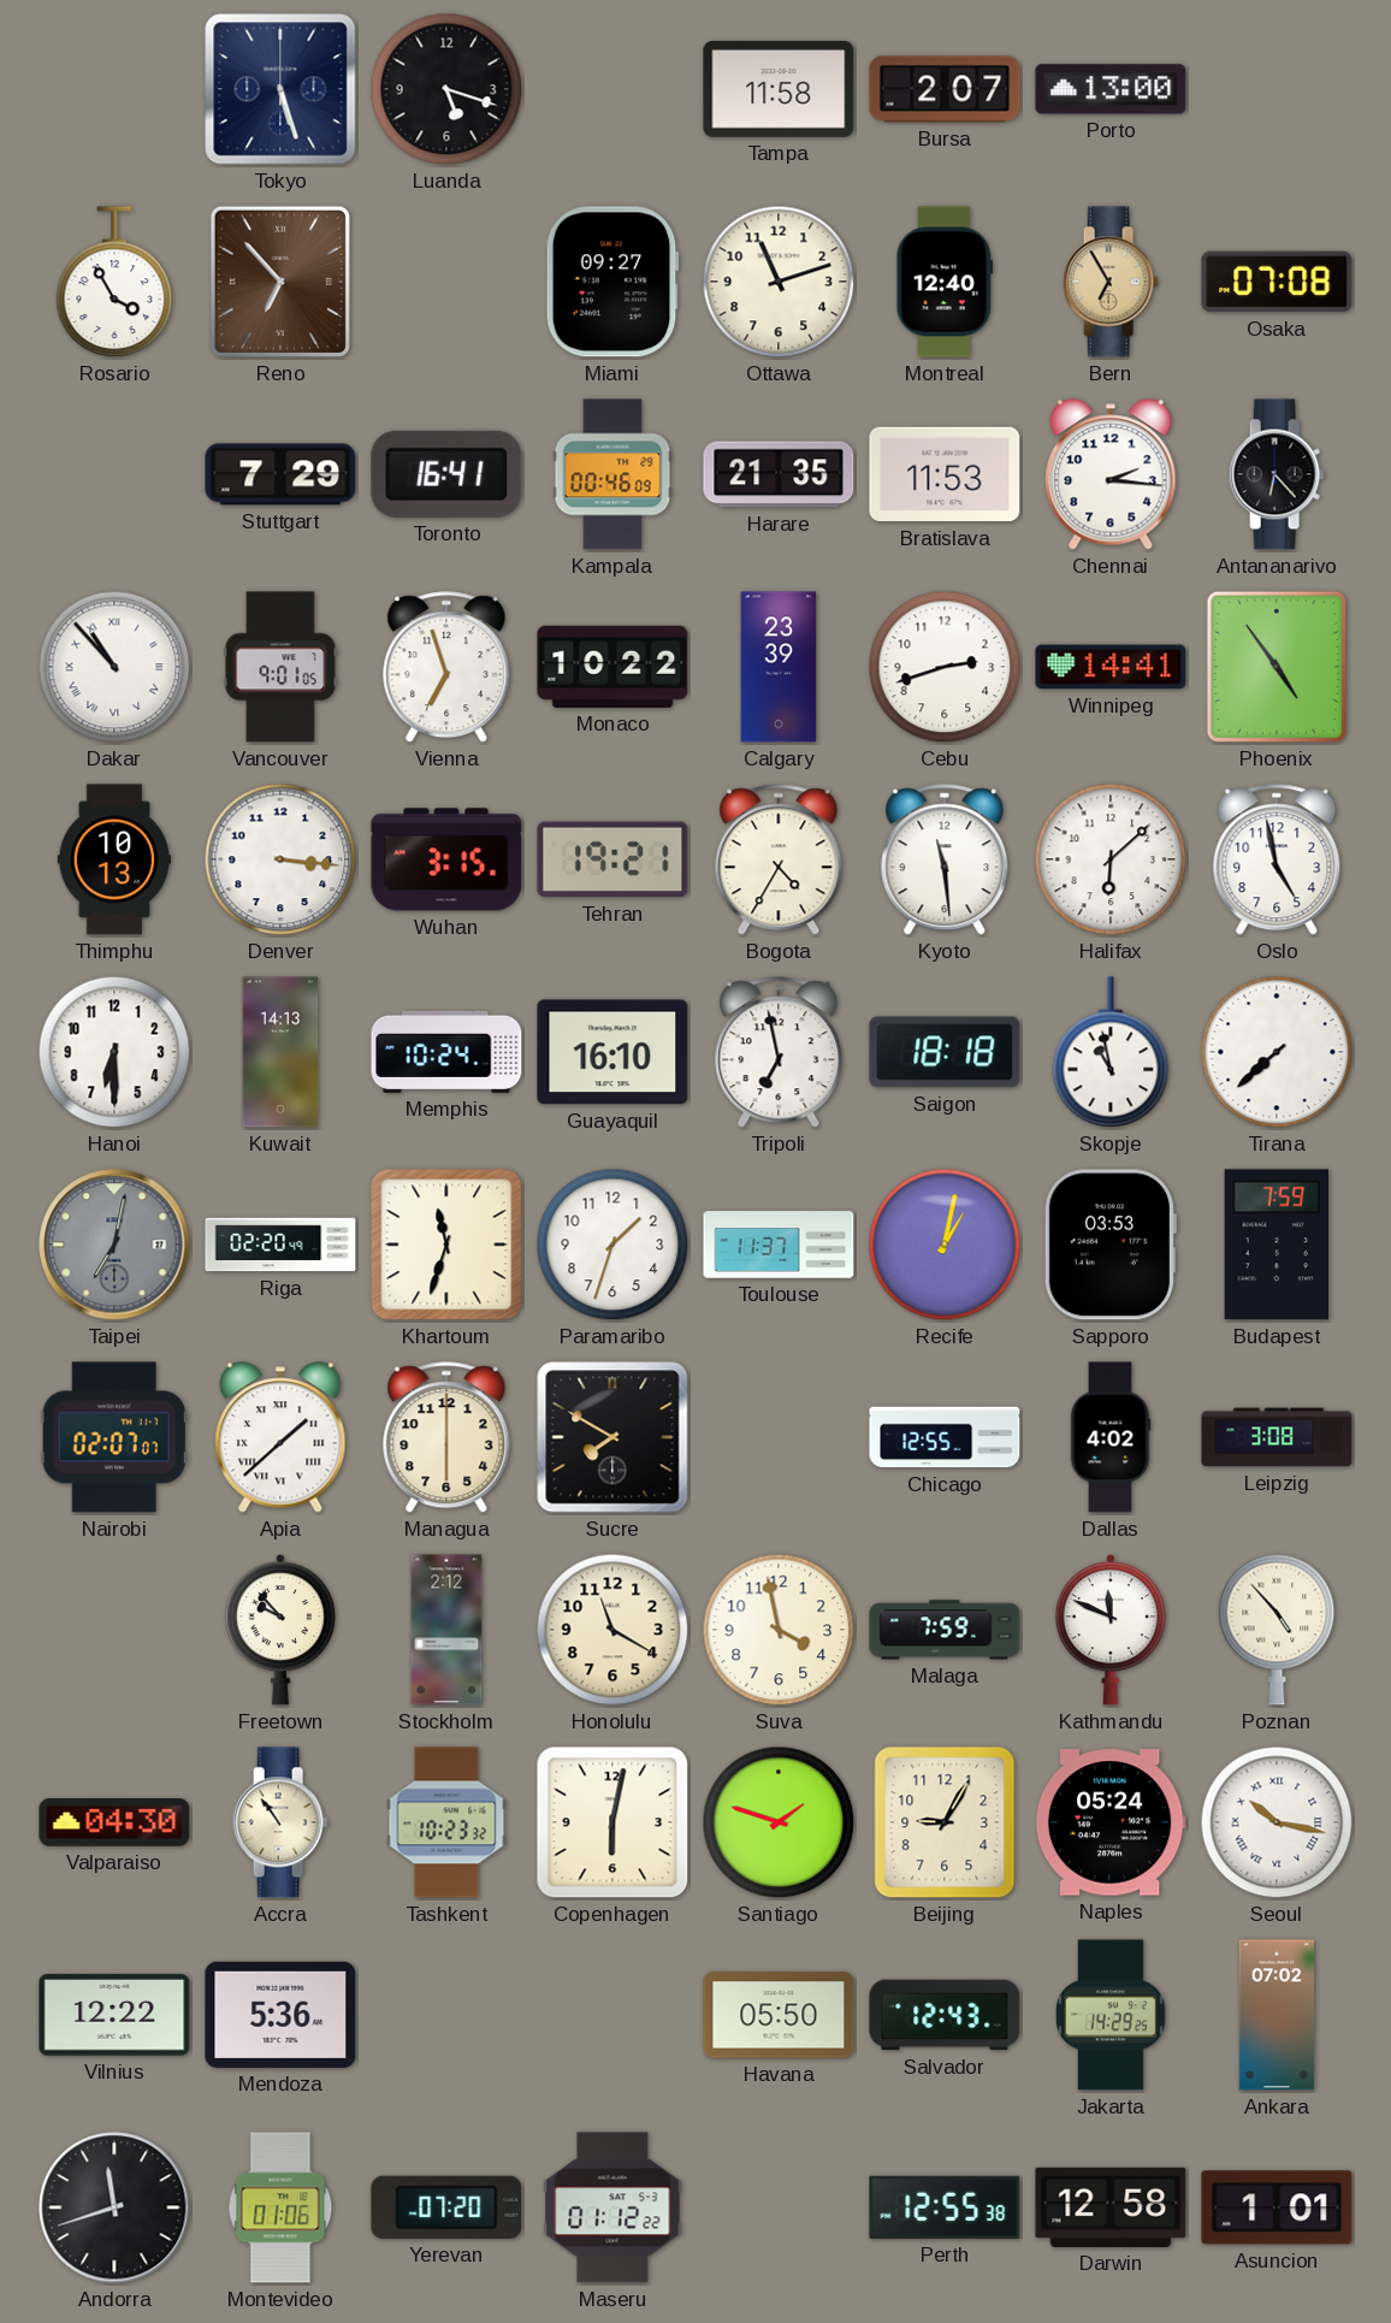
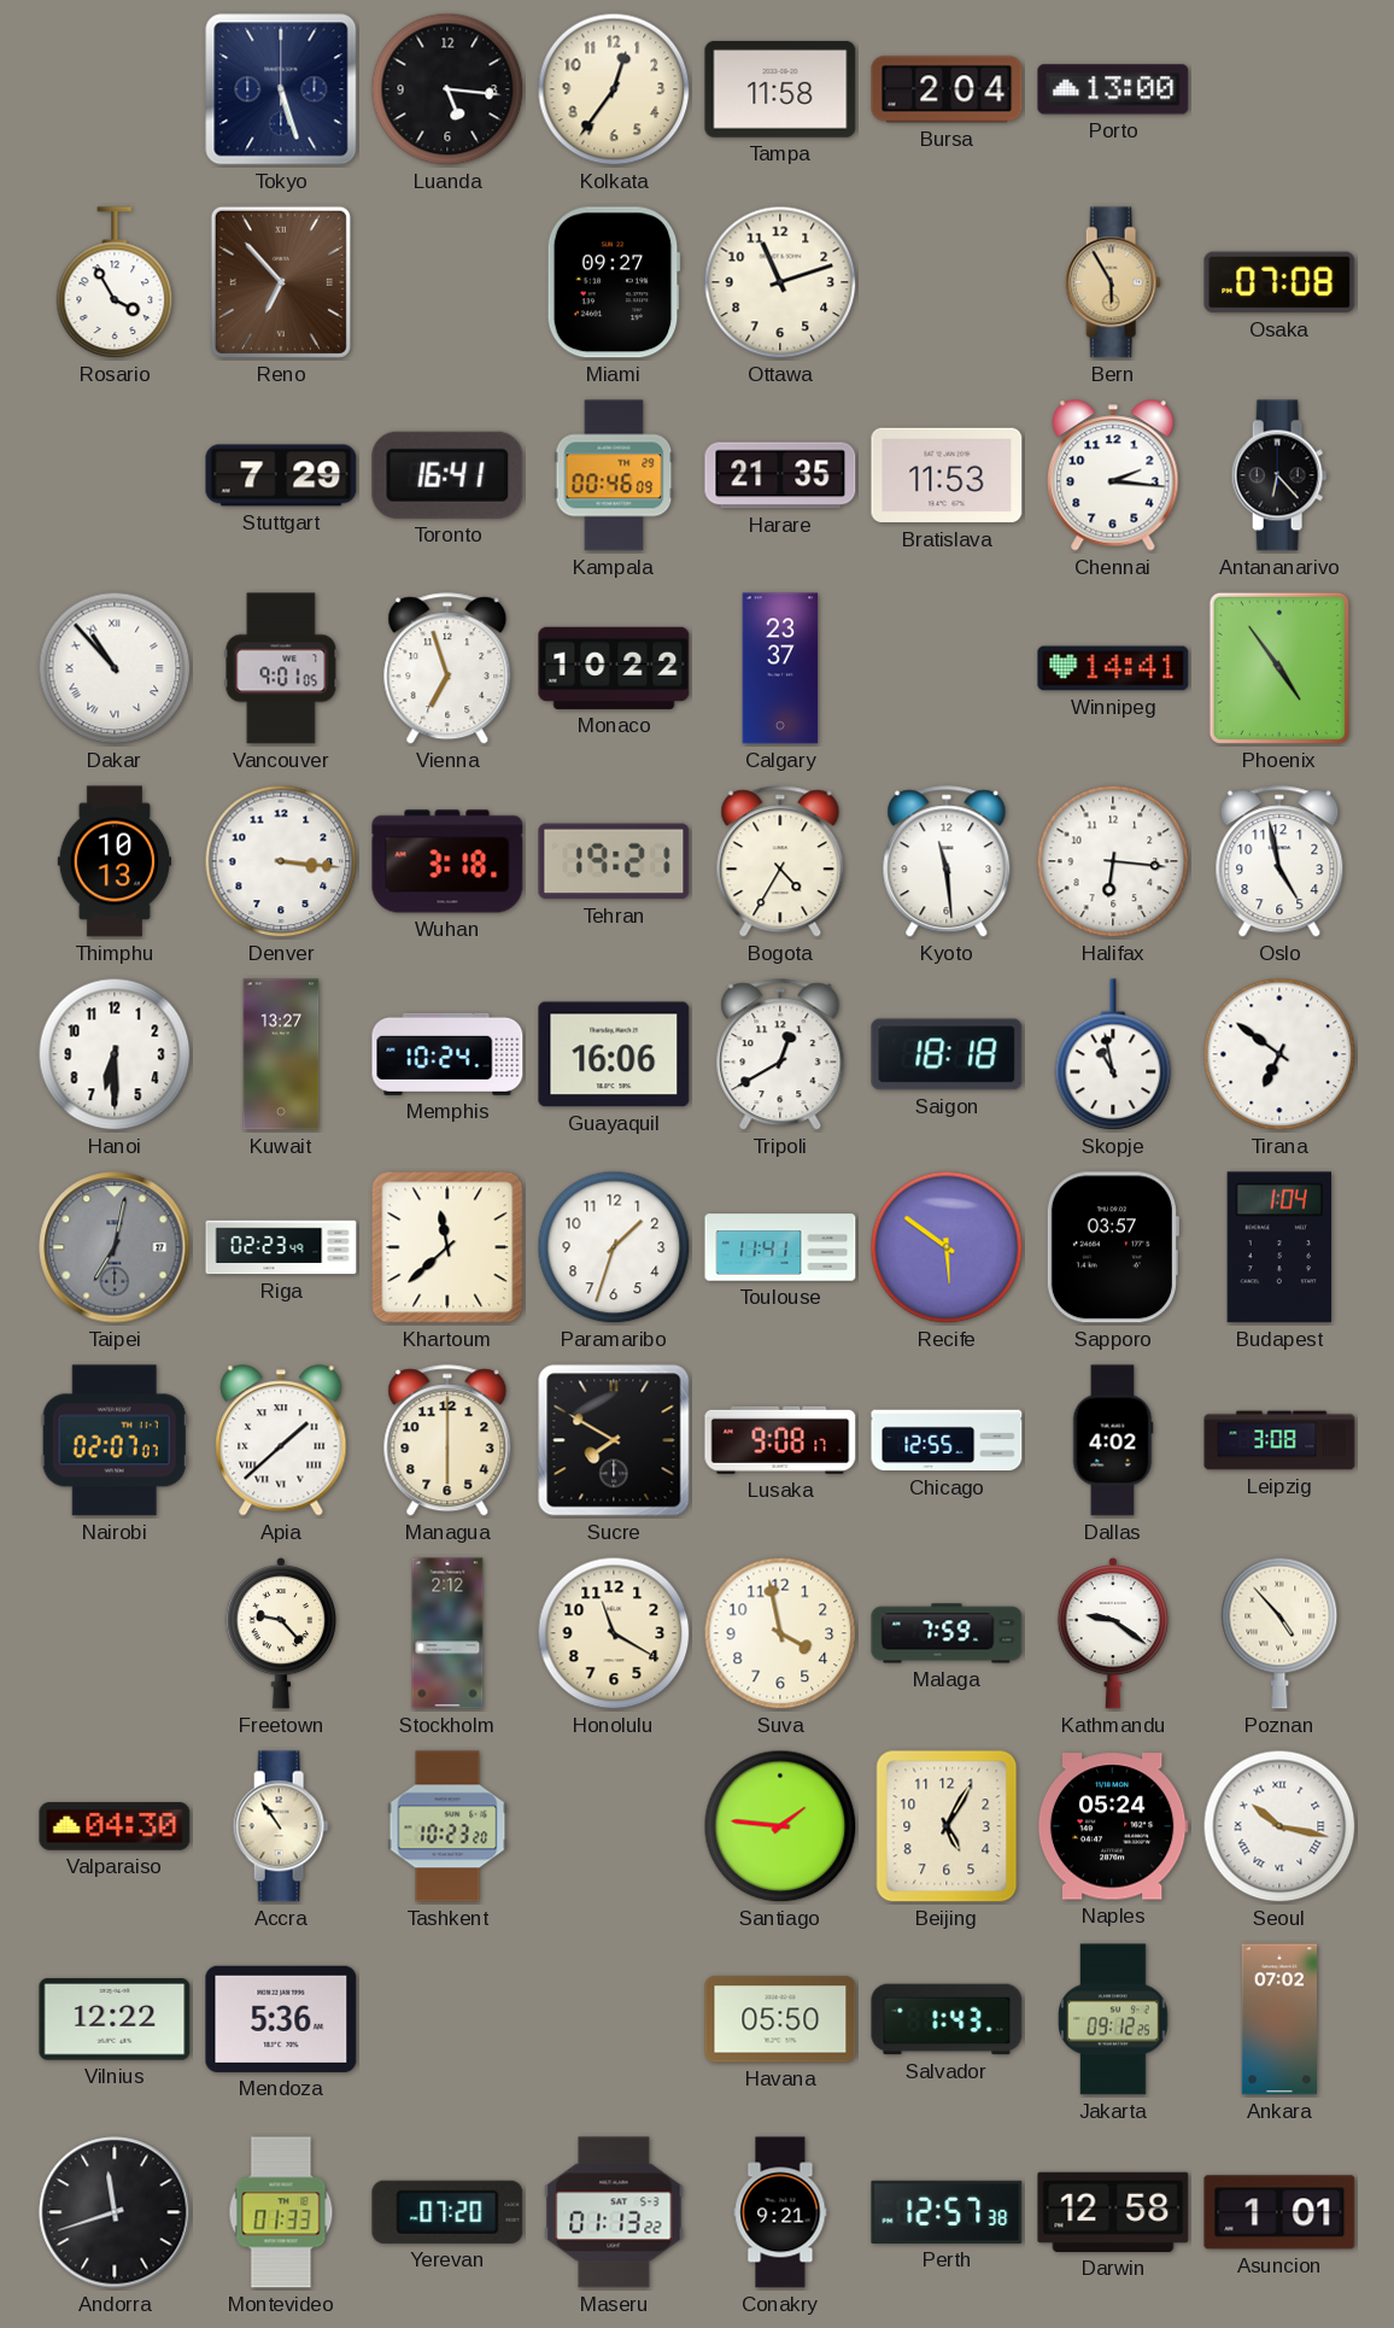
Luanda: 5:18 -> 5:16
Kolkata: none -> 12:36
Bursa: 2:07 -> 2:04
Montreal: 12:40 -> none
Bern: 6:55 -> 5:55
Calgary: 23:39 -> 23:37
Cebu: 2:42 -> none
Wuhan: 3:15 -> 3:18
Halifax: 6:08 -> 6:16
Kuwait: 14:13 -> 13:27
Guayaquil: 16:10 -> 16:06
Tripoli: 6:58 -> 12:40
Tirana: 7:38 -> 6:51
Riga: 02:20 -> 02:23
Khartoum: 11:33 -> 11:38
Toulouse: 11:37 -> 11:41
Recife: 1:02 -> 5:51
Sapporo: 03:53 -> 03:57
Budapest: 7:59 -> 1:04
Lusaka: none -> 9:08
Freetown: 9:53 -> 9:23
Kathmandu: 11:49 -> 9:21
Tashkent: 10:23:32 -> 10:23:20
Copenhagen: 6:02 -> none
Santiago: 1:48 -> 1:46
Beijing: 9:05 -> 5:05
Salvador: 12:43 -> 1:43
Jakarta: 14:29 -> 09:12
Montevideo: 01:06 -> 01:33
Maseru: 01:12 -> 01:13
Conakry: none -> 9:21
Perth: 12:55 -> 12:57
